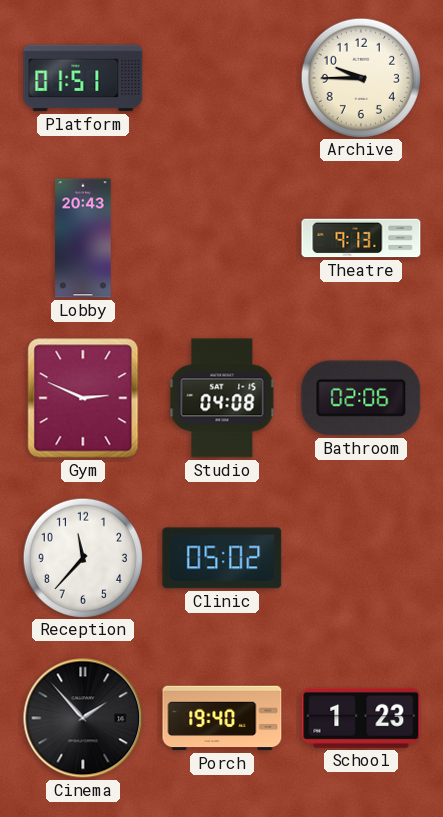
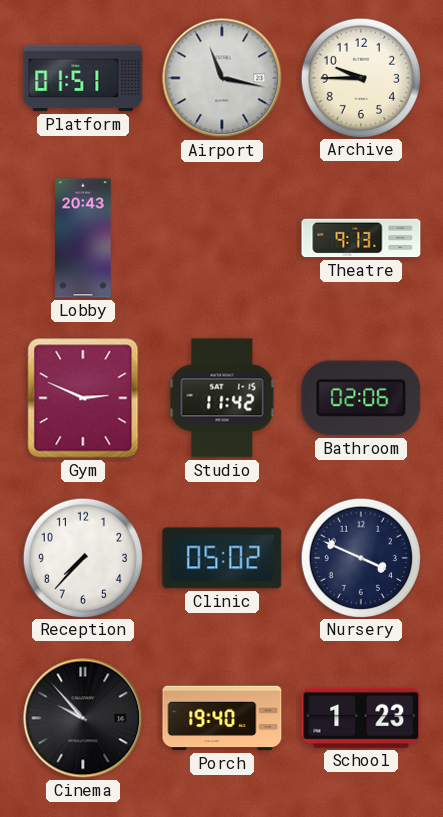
Airport: none -> 11:17
Studio: 04:08 -> 11:42
Reception: 11:37 -> 7:37
Nursery: none -> 3:49
Cinema: 1:53 -> 9:53
